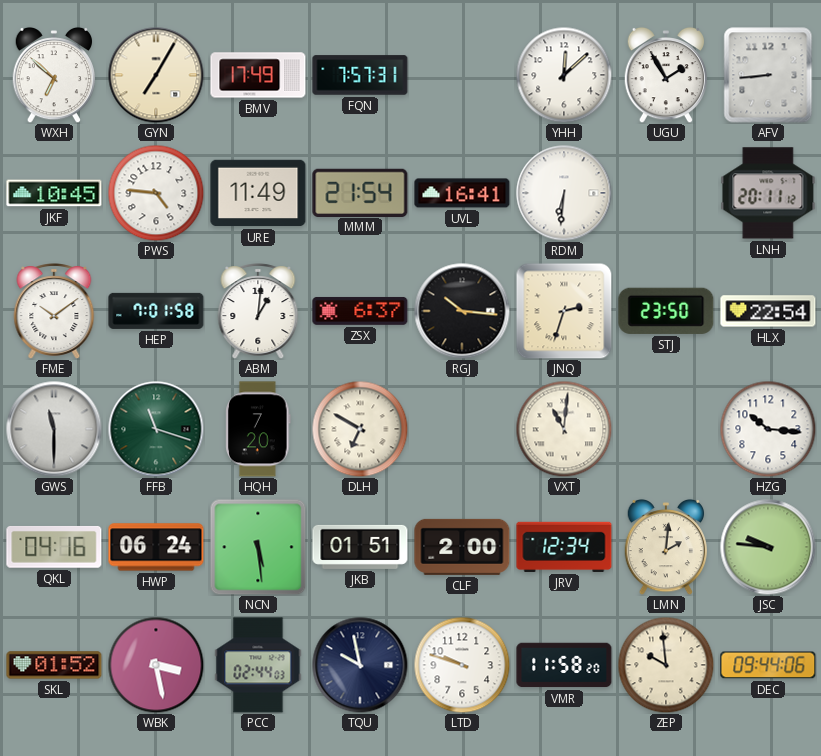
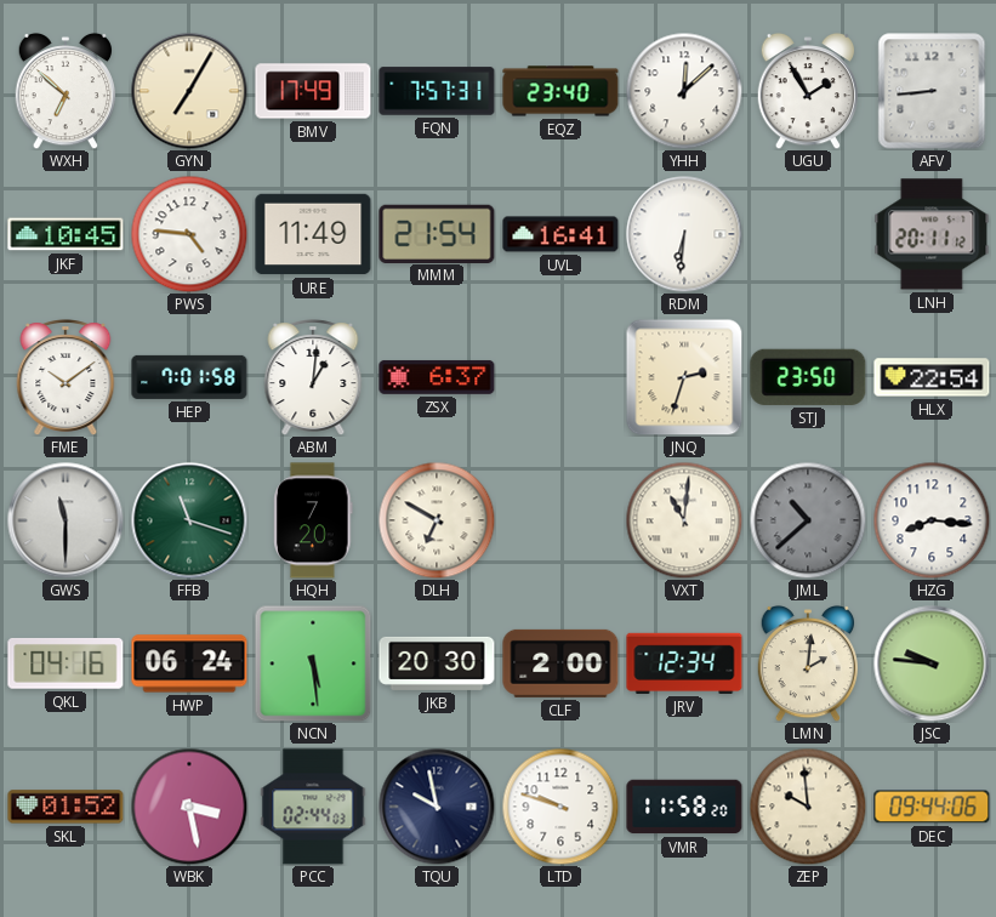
EQZ: none -> 23:40
RGJ: 10:16 -> none
JML: none -> 10:38
HZG: 10:16 -> 8:16
JKB: 01:51 -> 20:30
